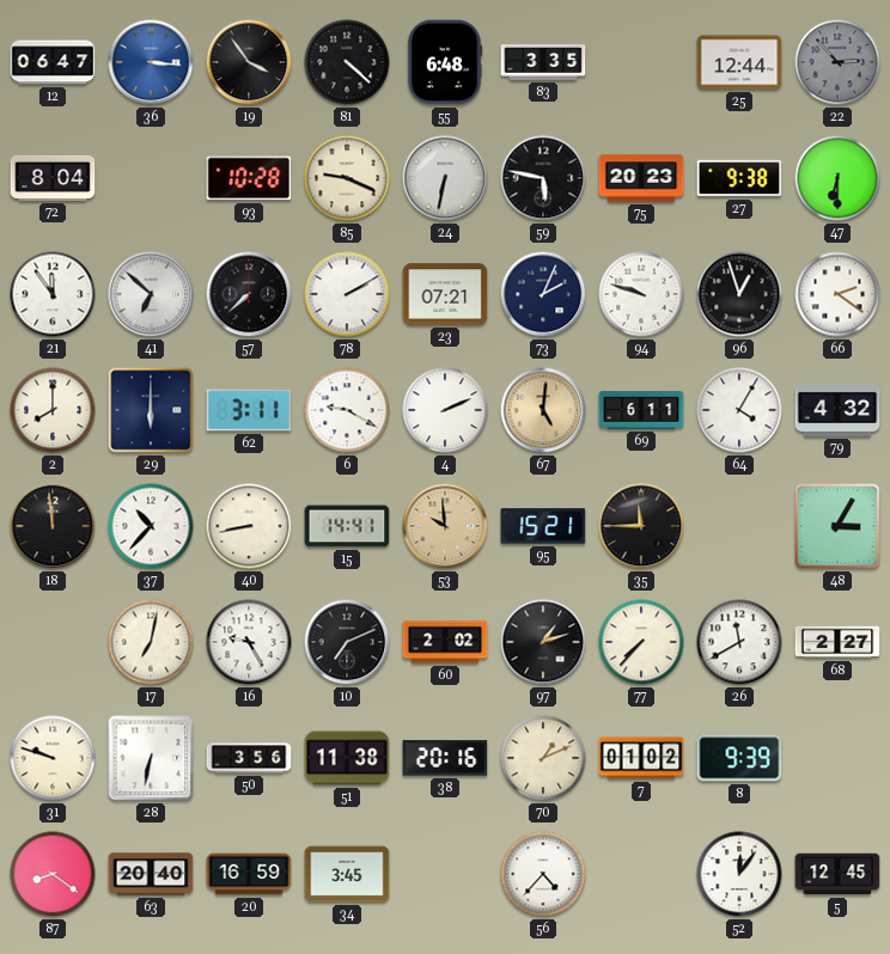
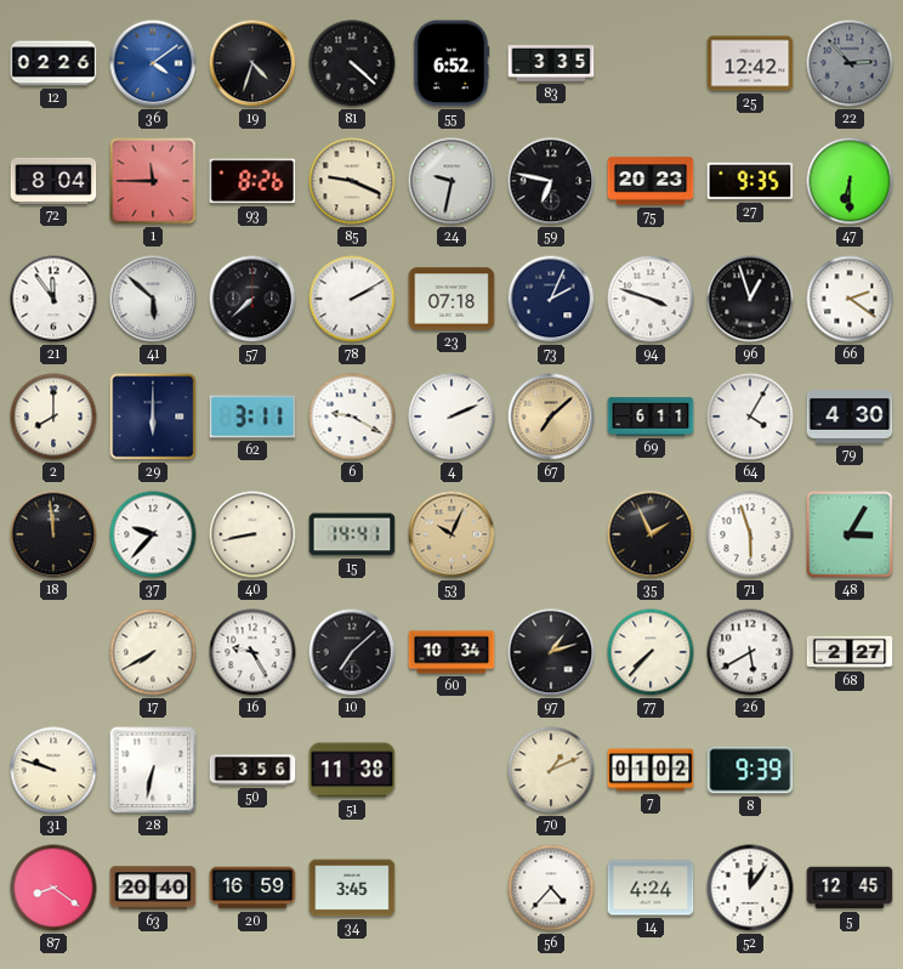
12: 06:47 -> 02:26
36: 3:16 -> 4:09
19: 3:54 -> 4:33
55: 6:48 -> 6:52
25: 12:44 -> 12:42
1: none -> 11:45
93: 10:28 -> 8:26
24: 6:32 -> 9:32
59: 5:47 -> 6:47
27: 9:38 -> 9:35
41: 6:52 -> 5:52
23: 07:21 -> 07:18
94: 9:48 -> 3:48
67: 5:01 -> 7:08
79: 4:32 -> 4:30
37: 10:37 -> 9:37
53: 9:59 -> 10:04
95: 15:21 -> none
35: 11:45 -> 1:56
71: none -> 5:57
17: 7:02 -> 7:40
10: 7:11 -> 7:08
60: 2:02 -> 10:34
26: 11:40 -> 5:40
38: 20:16 -> none
14: none -> 4:24
